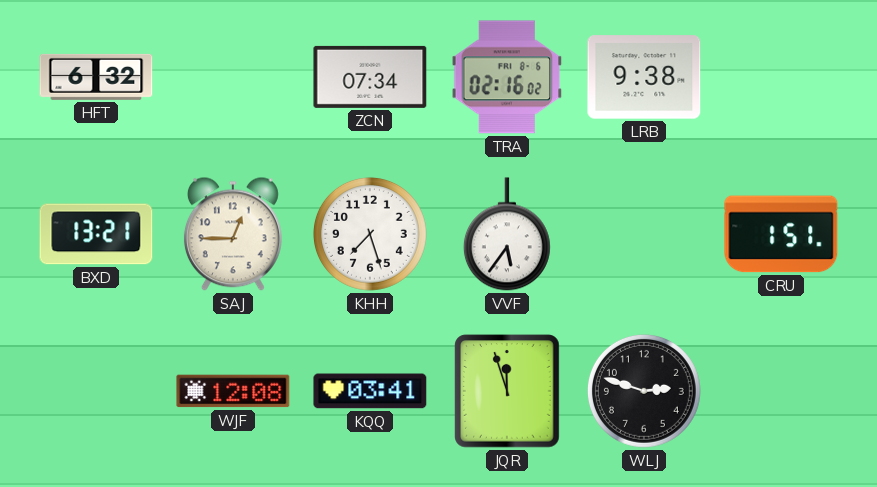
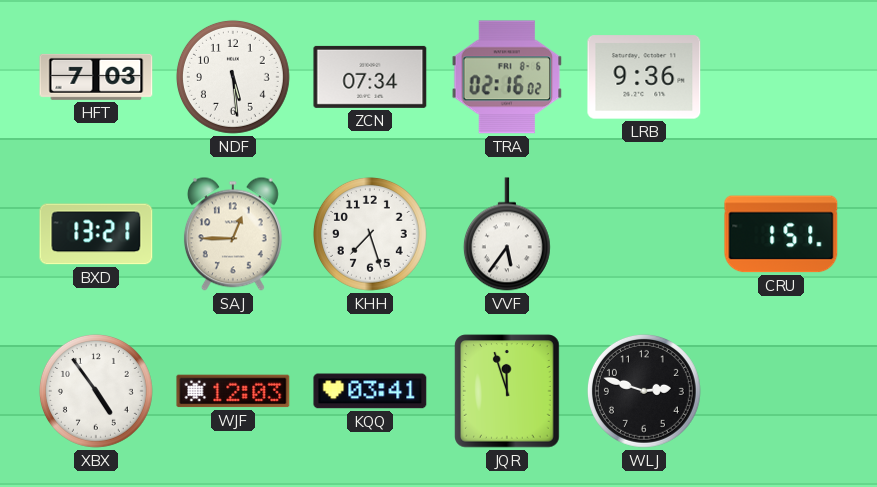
HFT: 6:32 -> 7:03
NDF: none -> 5:29
LRB: 9:38 -> 9:36
XBX: none -> 4:54
WJF: 12:08 -> 12:03
